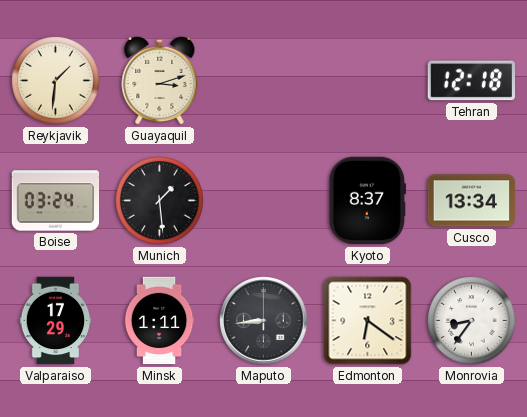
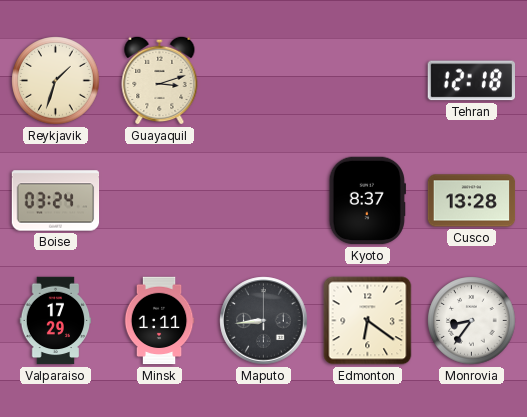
Reykjavik: 1:31 -> 1:33
Munich: 1:29 -> none
Cusco: 13:34 -> 13:28
